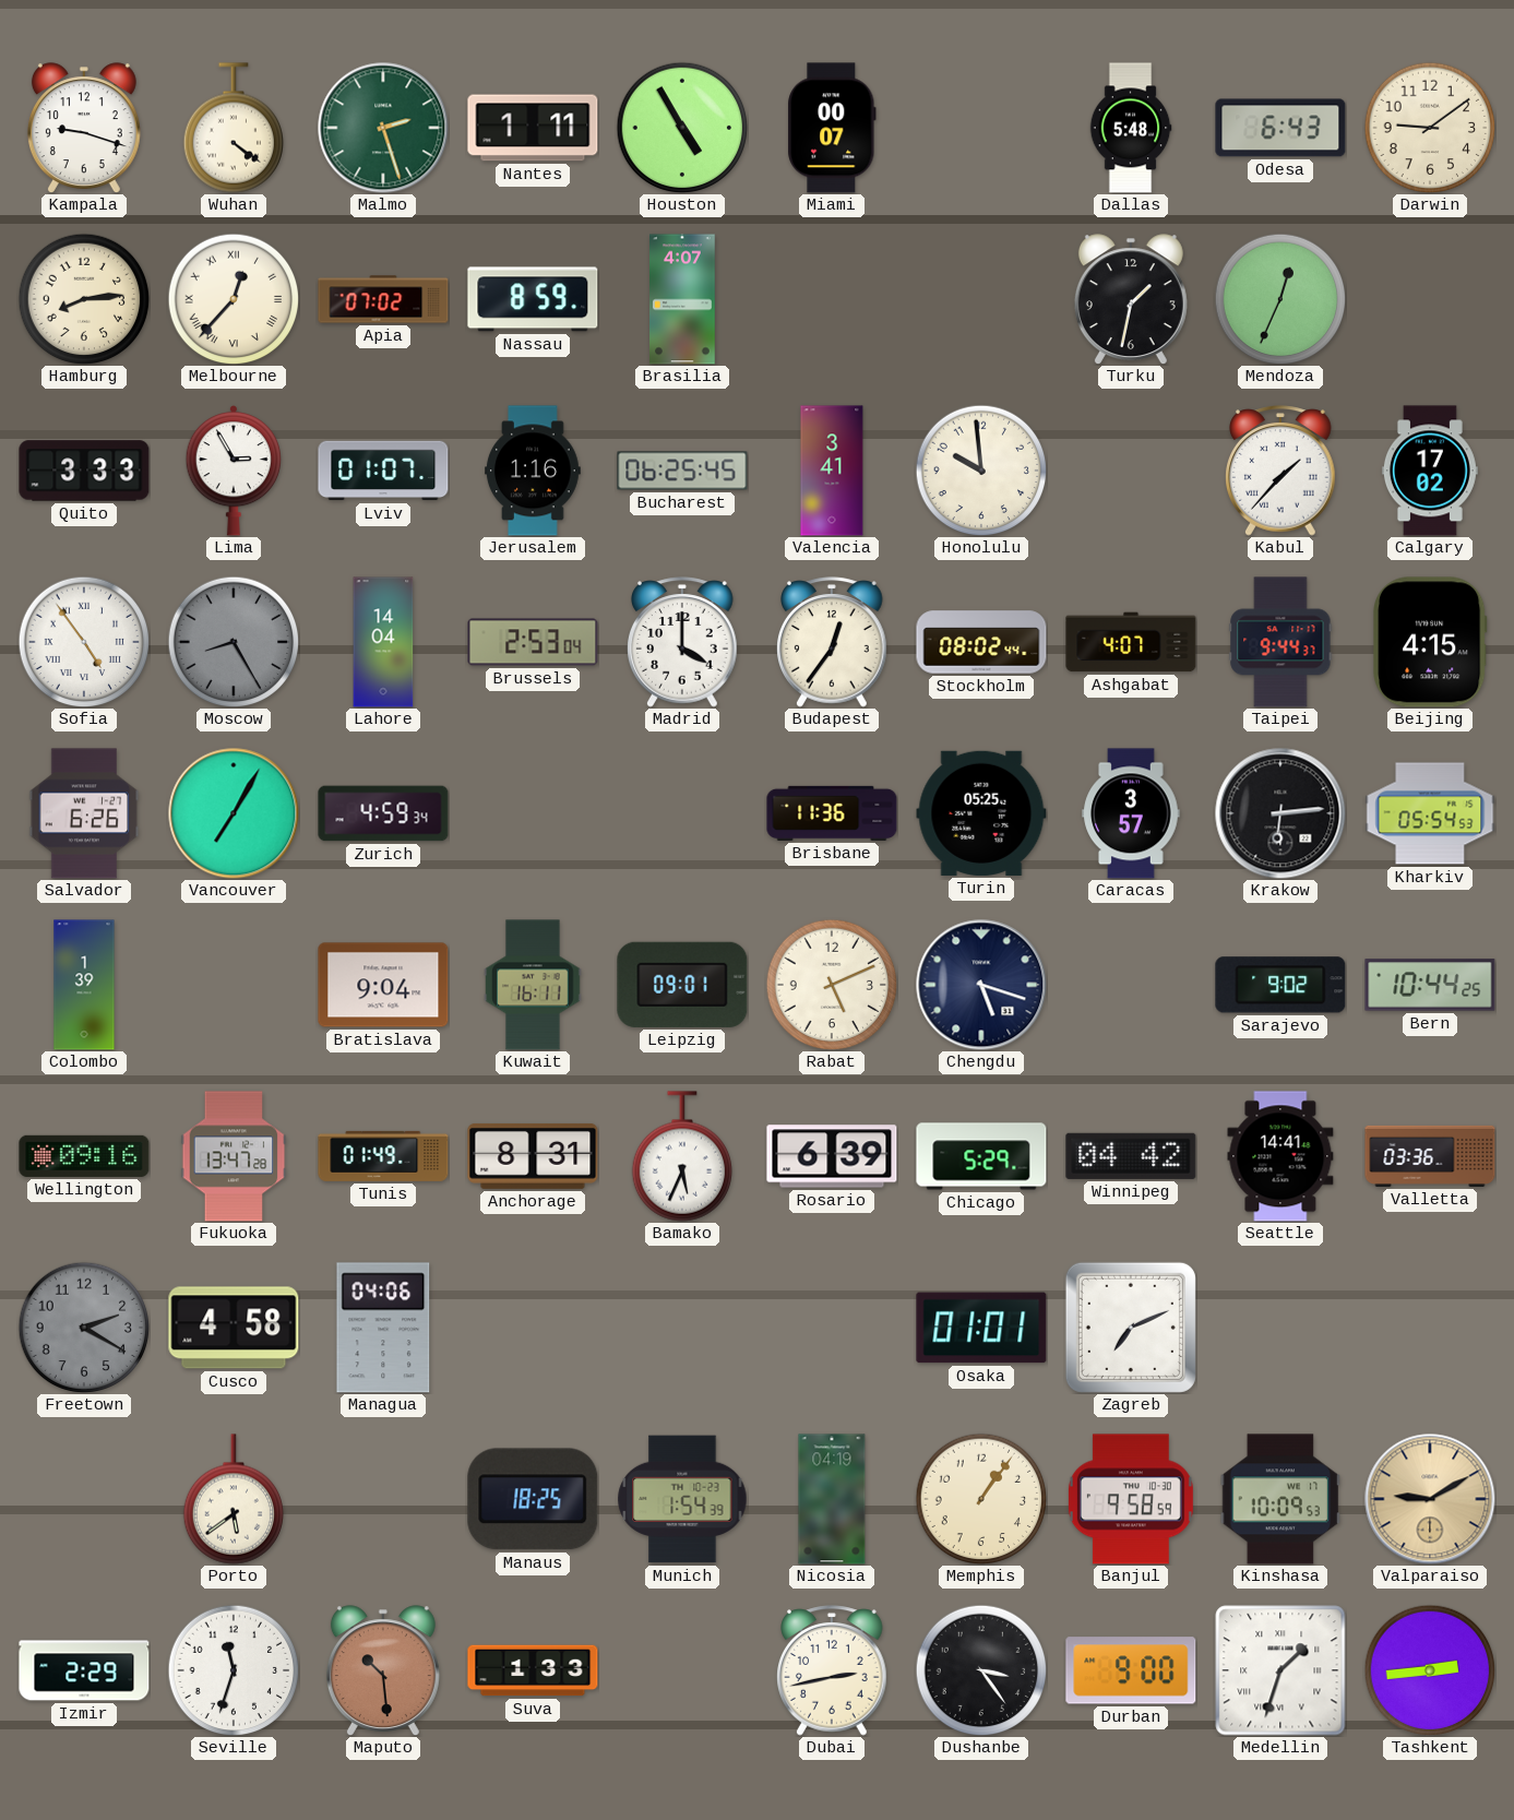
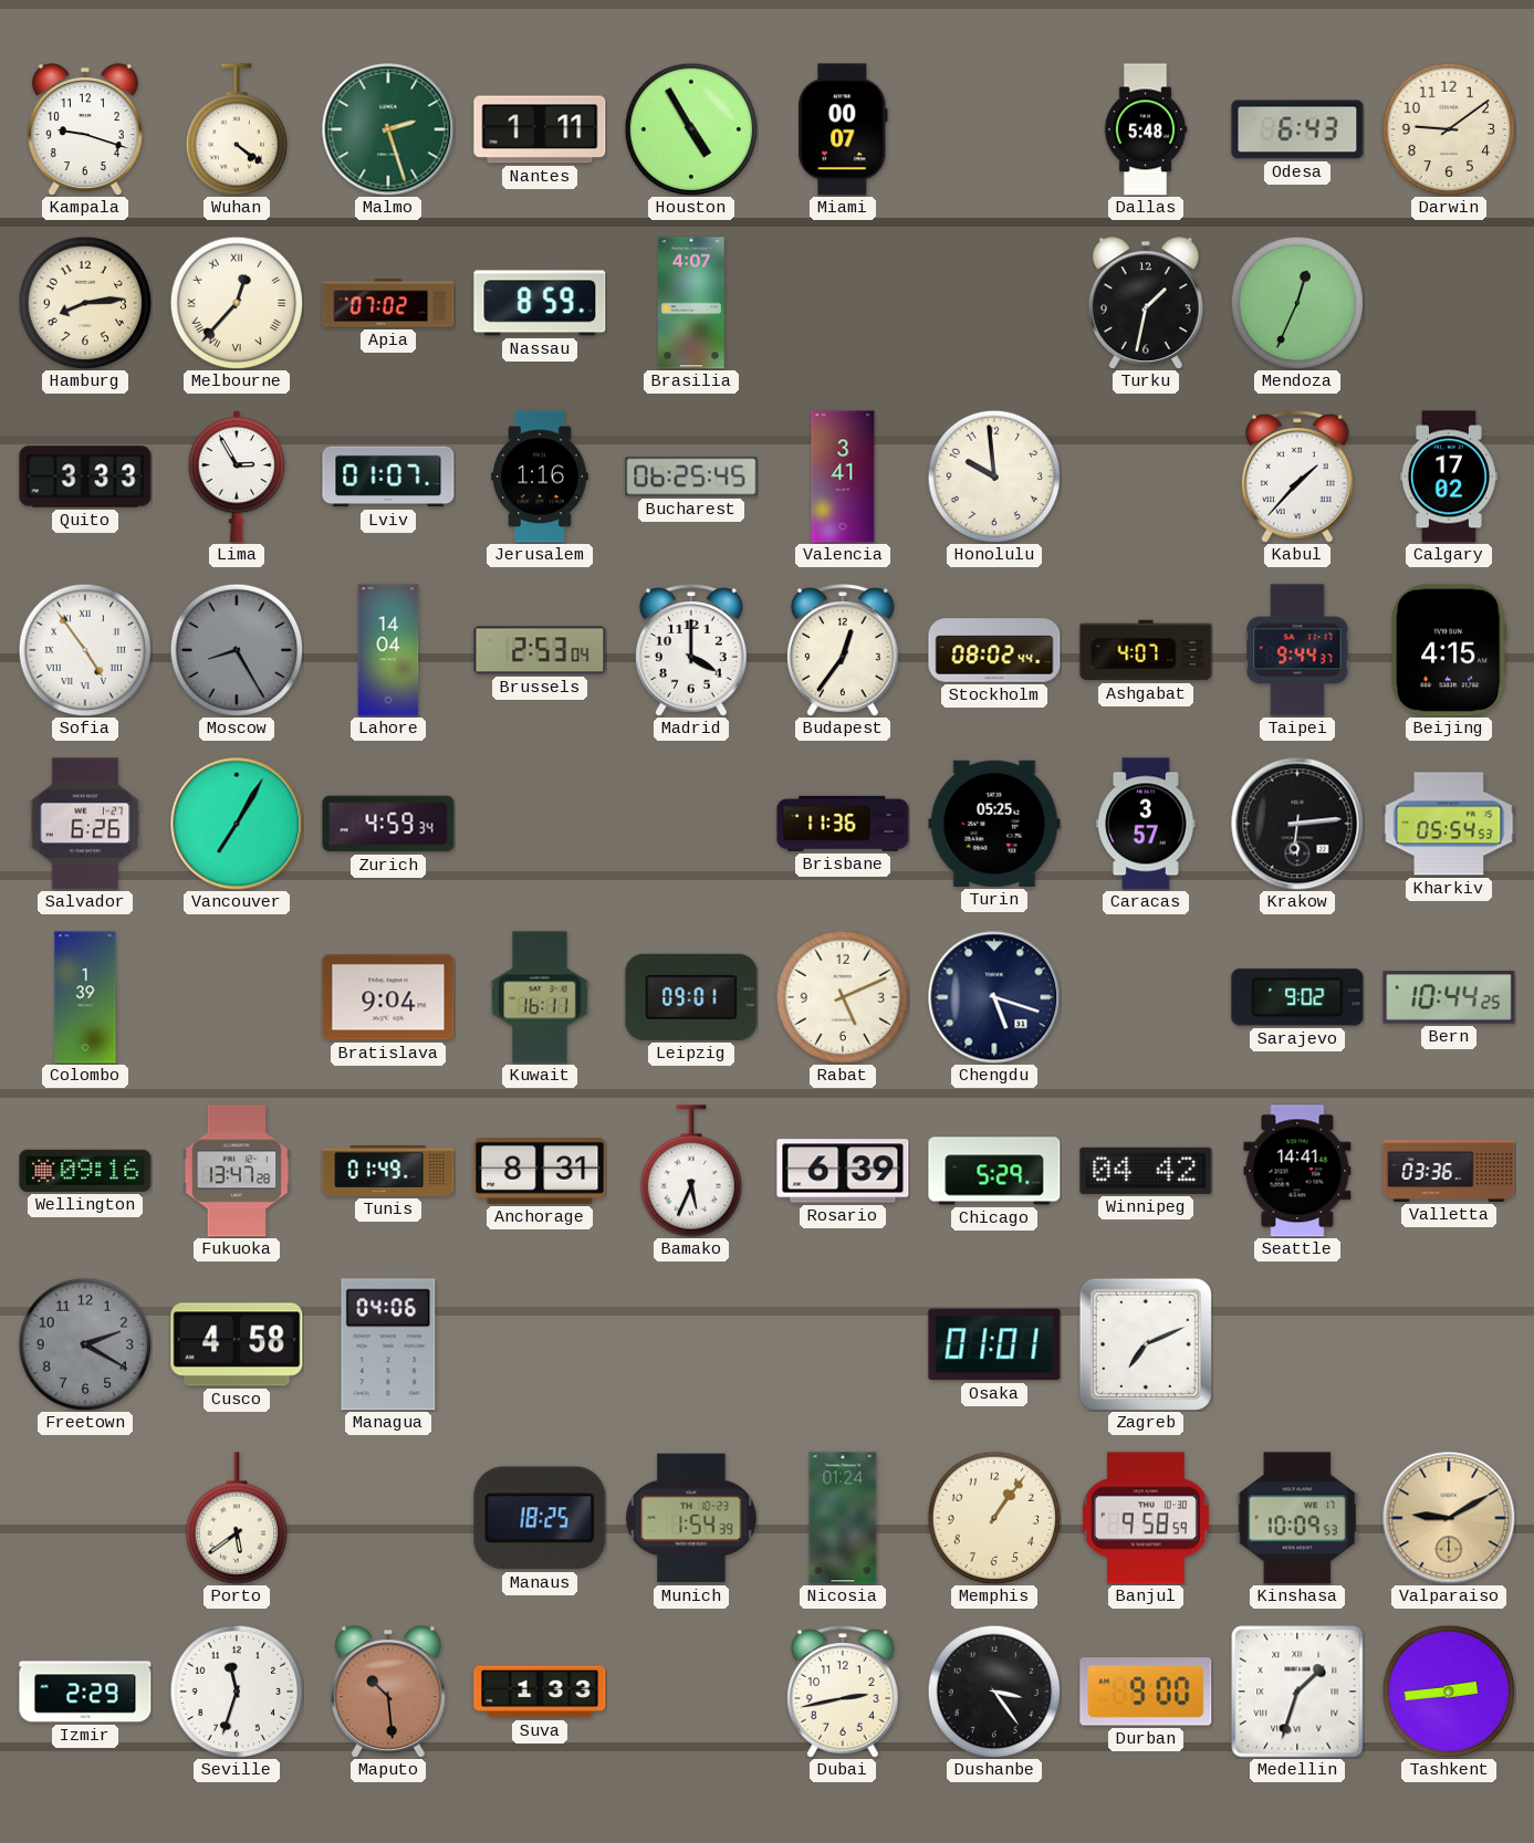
Nicosia: 04:19 -> 01:24
